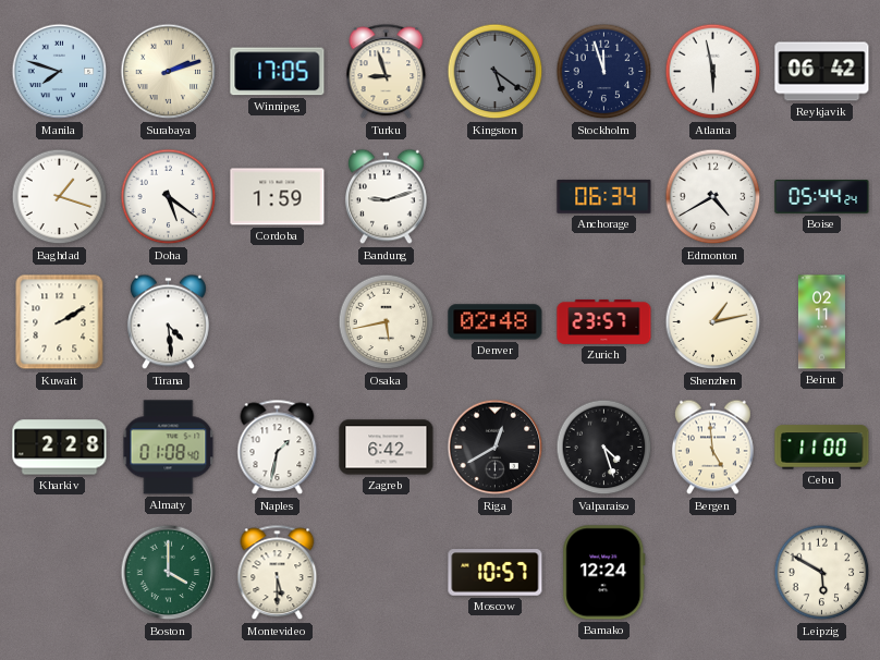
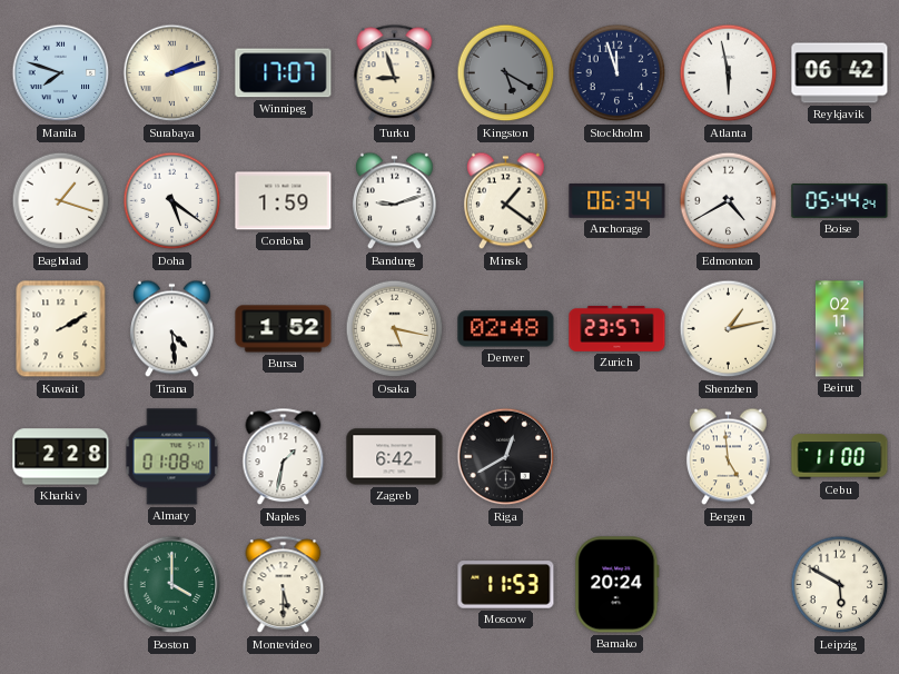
Winnipeg: 17:05 -> 17:07
Kingston: 5:21 -> 5:20
Minsk: none -> 1:21
Bursa: none -> 1:52
Osaka: 5:43 -> 5:17
Valparaiso: 4:27 -> none
Moscow: 10:57 -> 11:53
Bamako: 12:24 -> 20:24
